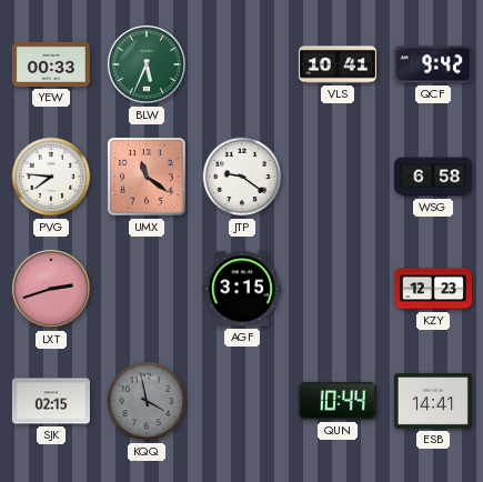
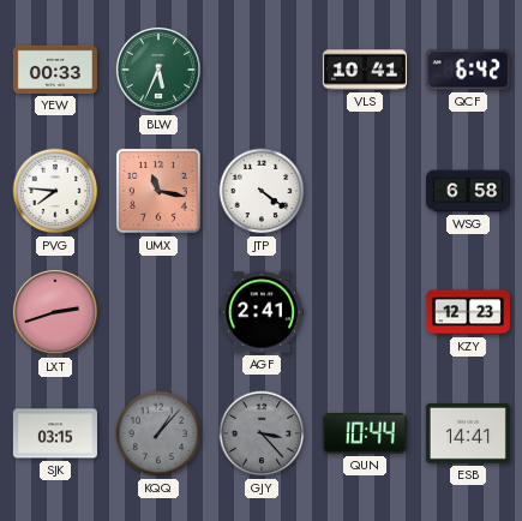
QCF: 9:42 -> 6:42
UMX: 11:21 -> 11:17
JTP: 9:21 -> 4:21
AGF: 3:15 -> 2:41
SJK: 02:15 -> 03:15
KQQ: 3:58 -> 1:07
GJY: none -> 3:23
